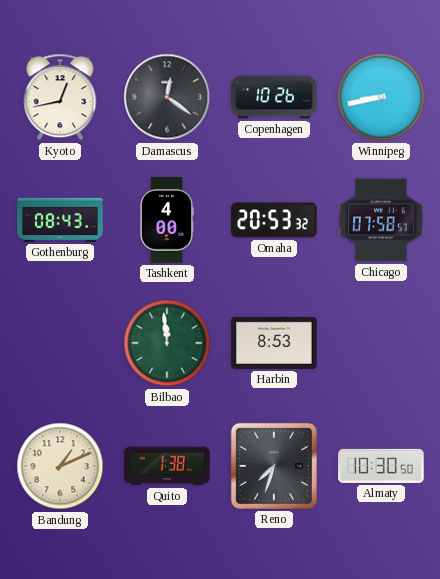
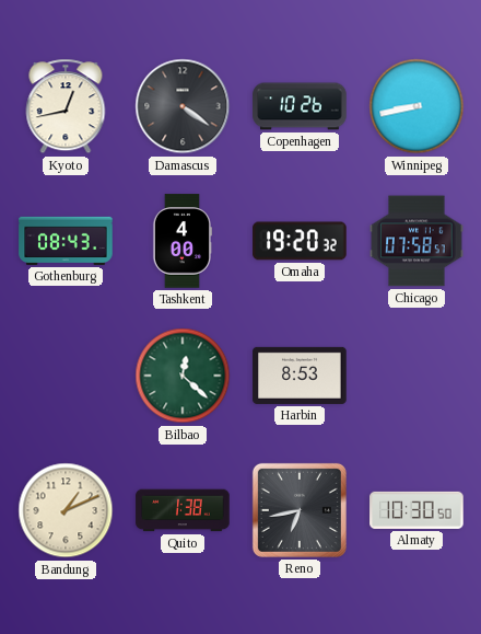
Damascus: 12:21 -> 4:21
Omaha: 20:53 -> 19:20
Bilbao: 11:59 -> 12:22
Reno: 7:33 -> 6:43
